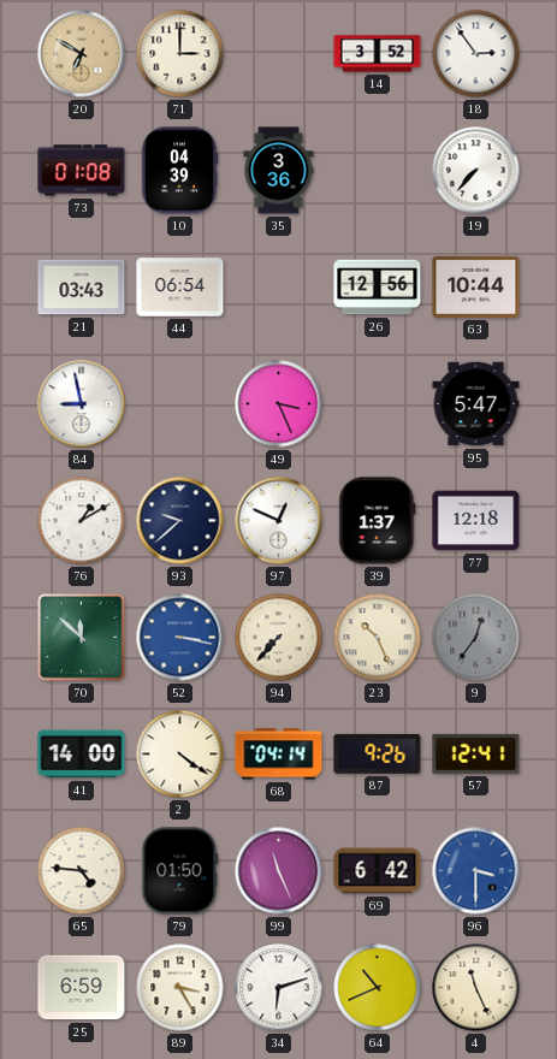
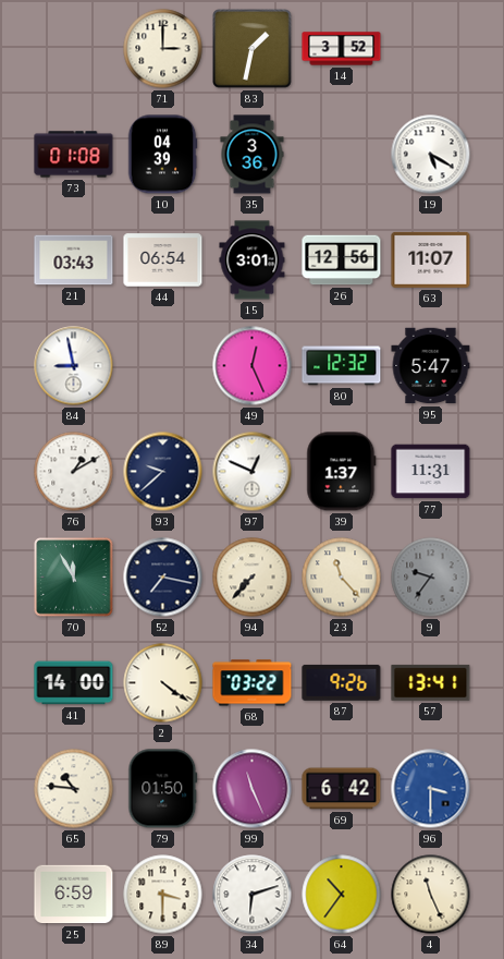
20: 6:50 -> none
83: none -> 1:32
18: 2:54 -> none
19: 7:37 -> 5:20
15: none -> 3:01
63: 10:44 -> 11:07
49: 3:26 -> 12:26
80: none -> 12:32
77: 12:18 -> 11:31
70: 11:52 -> 11:55
52: 3:17 -> 7:17
52 dial: blue -> navy
23: 10:26 -> 11:23
9: 12:36 -> 9:36
68: 04:14 -> 03:22
57: 12:41 -> 13:41
65: 4:46 -> 10:46
89: 3:25 -> 3:30
64: 10:41 -> 10:36
